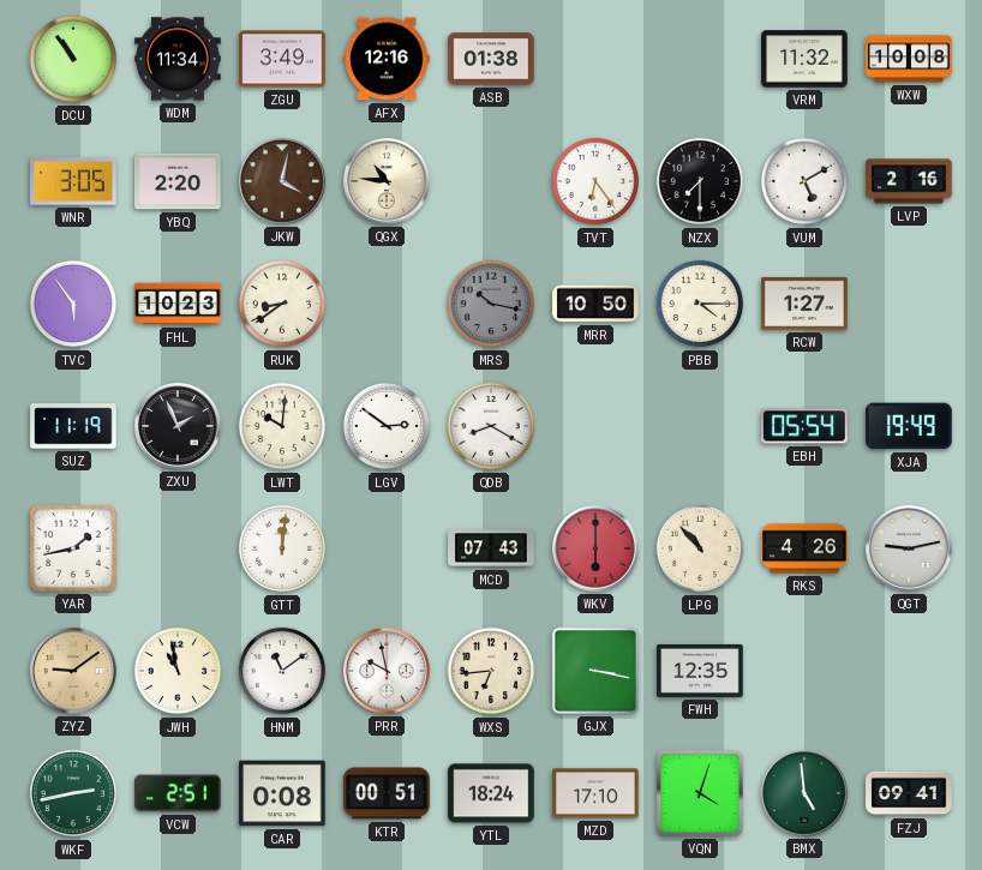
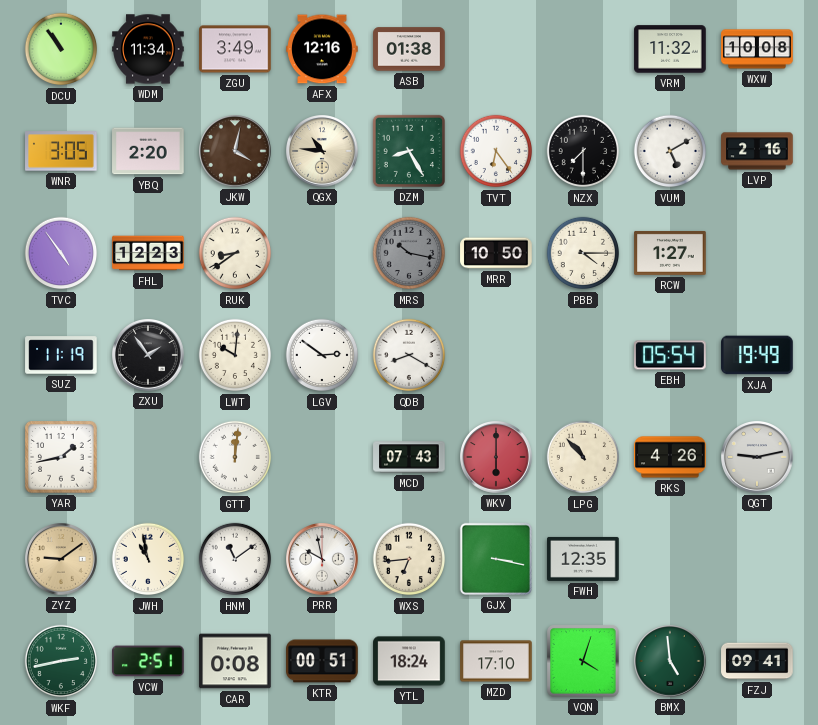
DZM: none -> 8:25
TVC: 5:54 -> 4:54
FHL: 10:23 -> 12:23
ZXU: 1:56 -> 1:54
